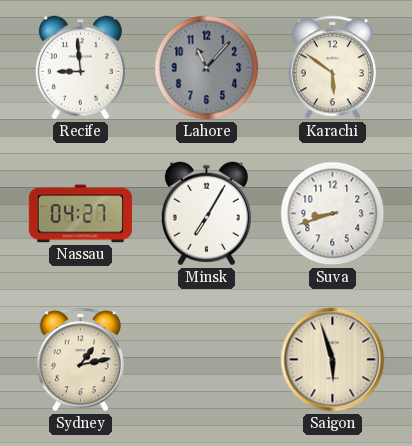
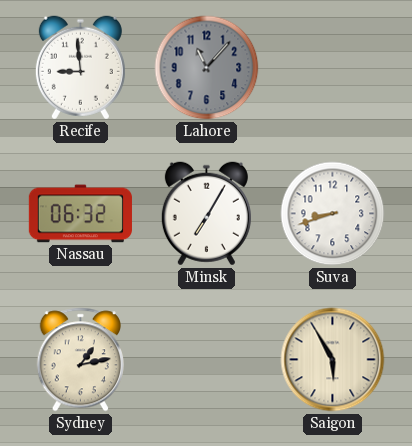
Karachi: 5:51 -> none
Nassau: 04:27 -> 06:32
Saigon: 5:57 -> 5:55
